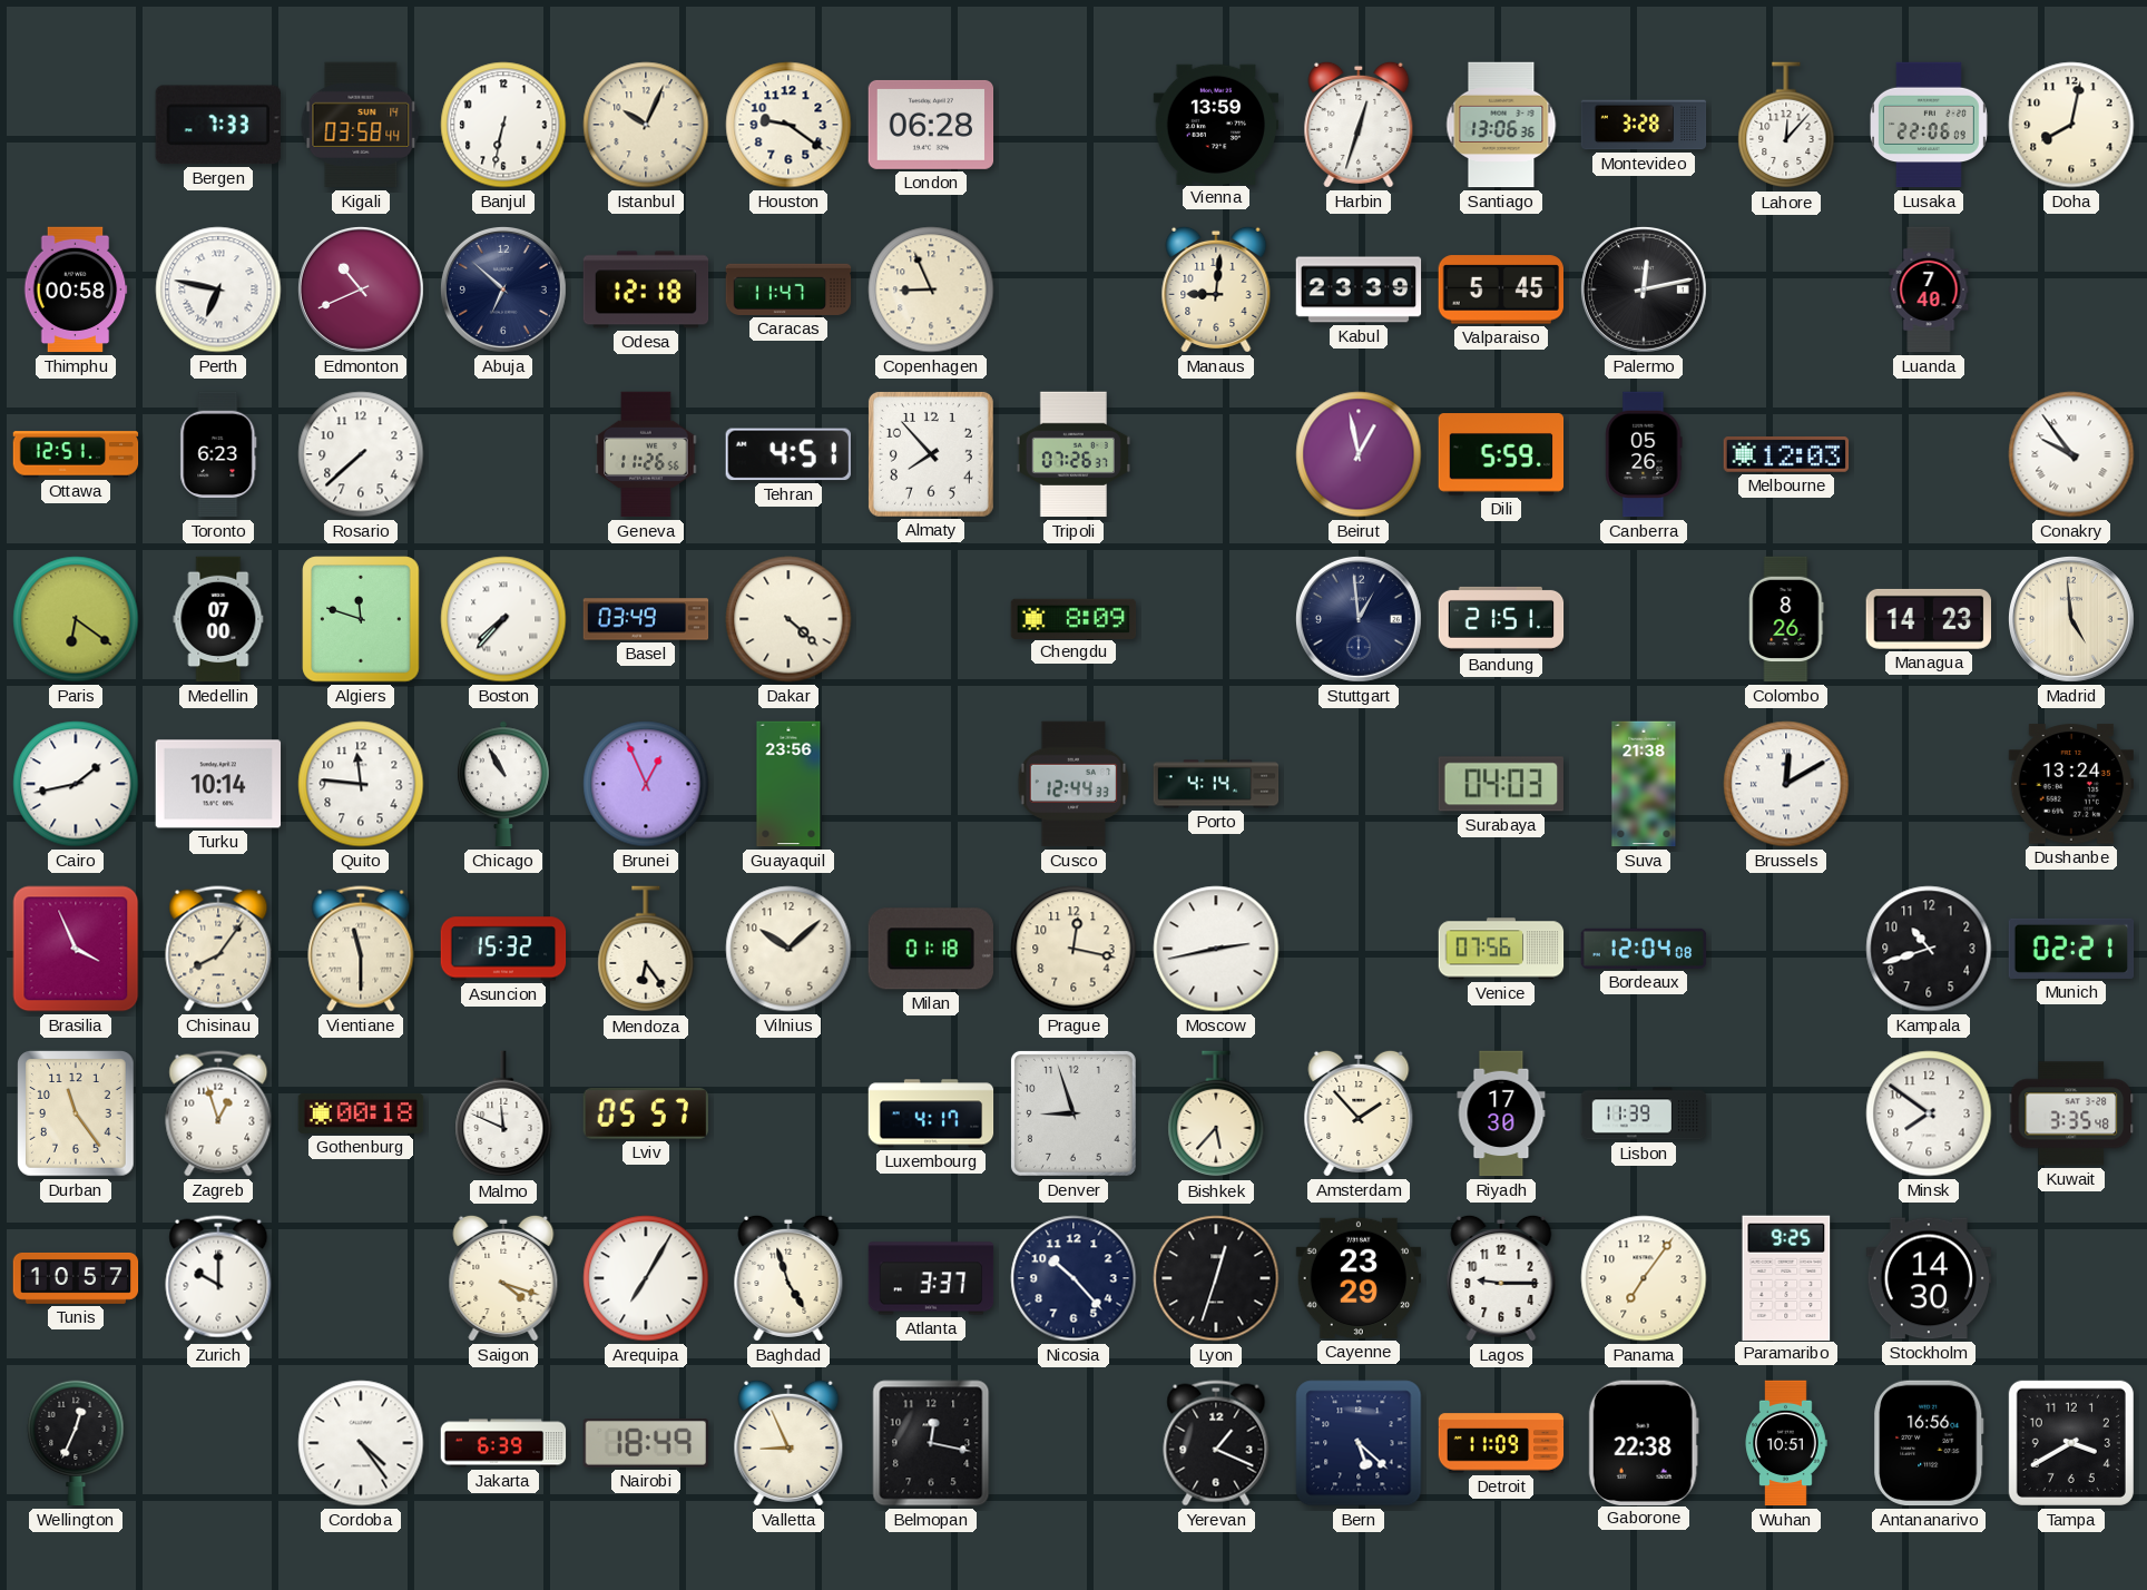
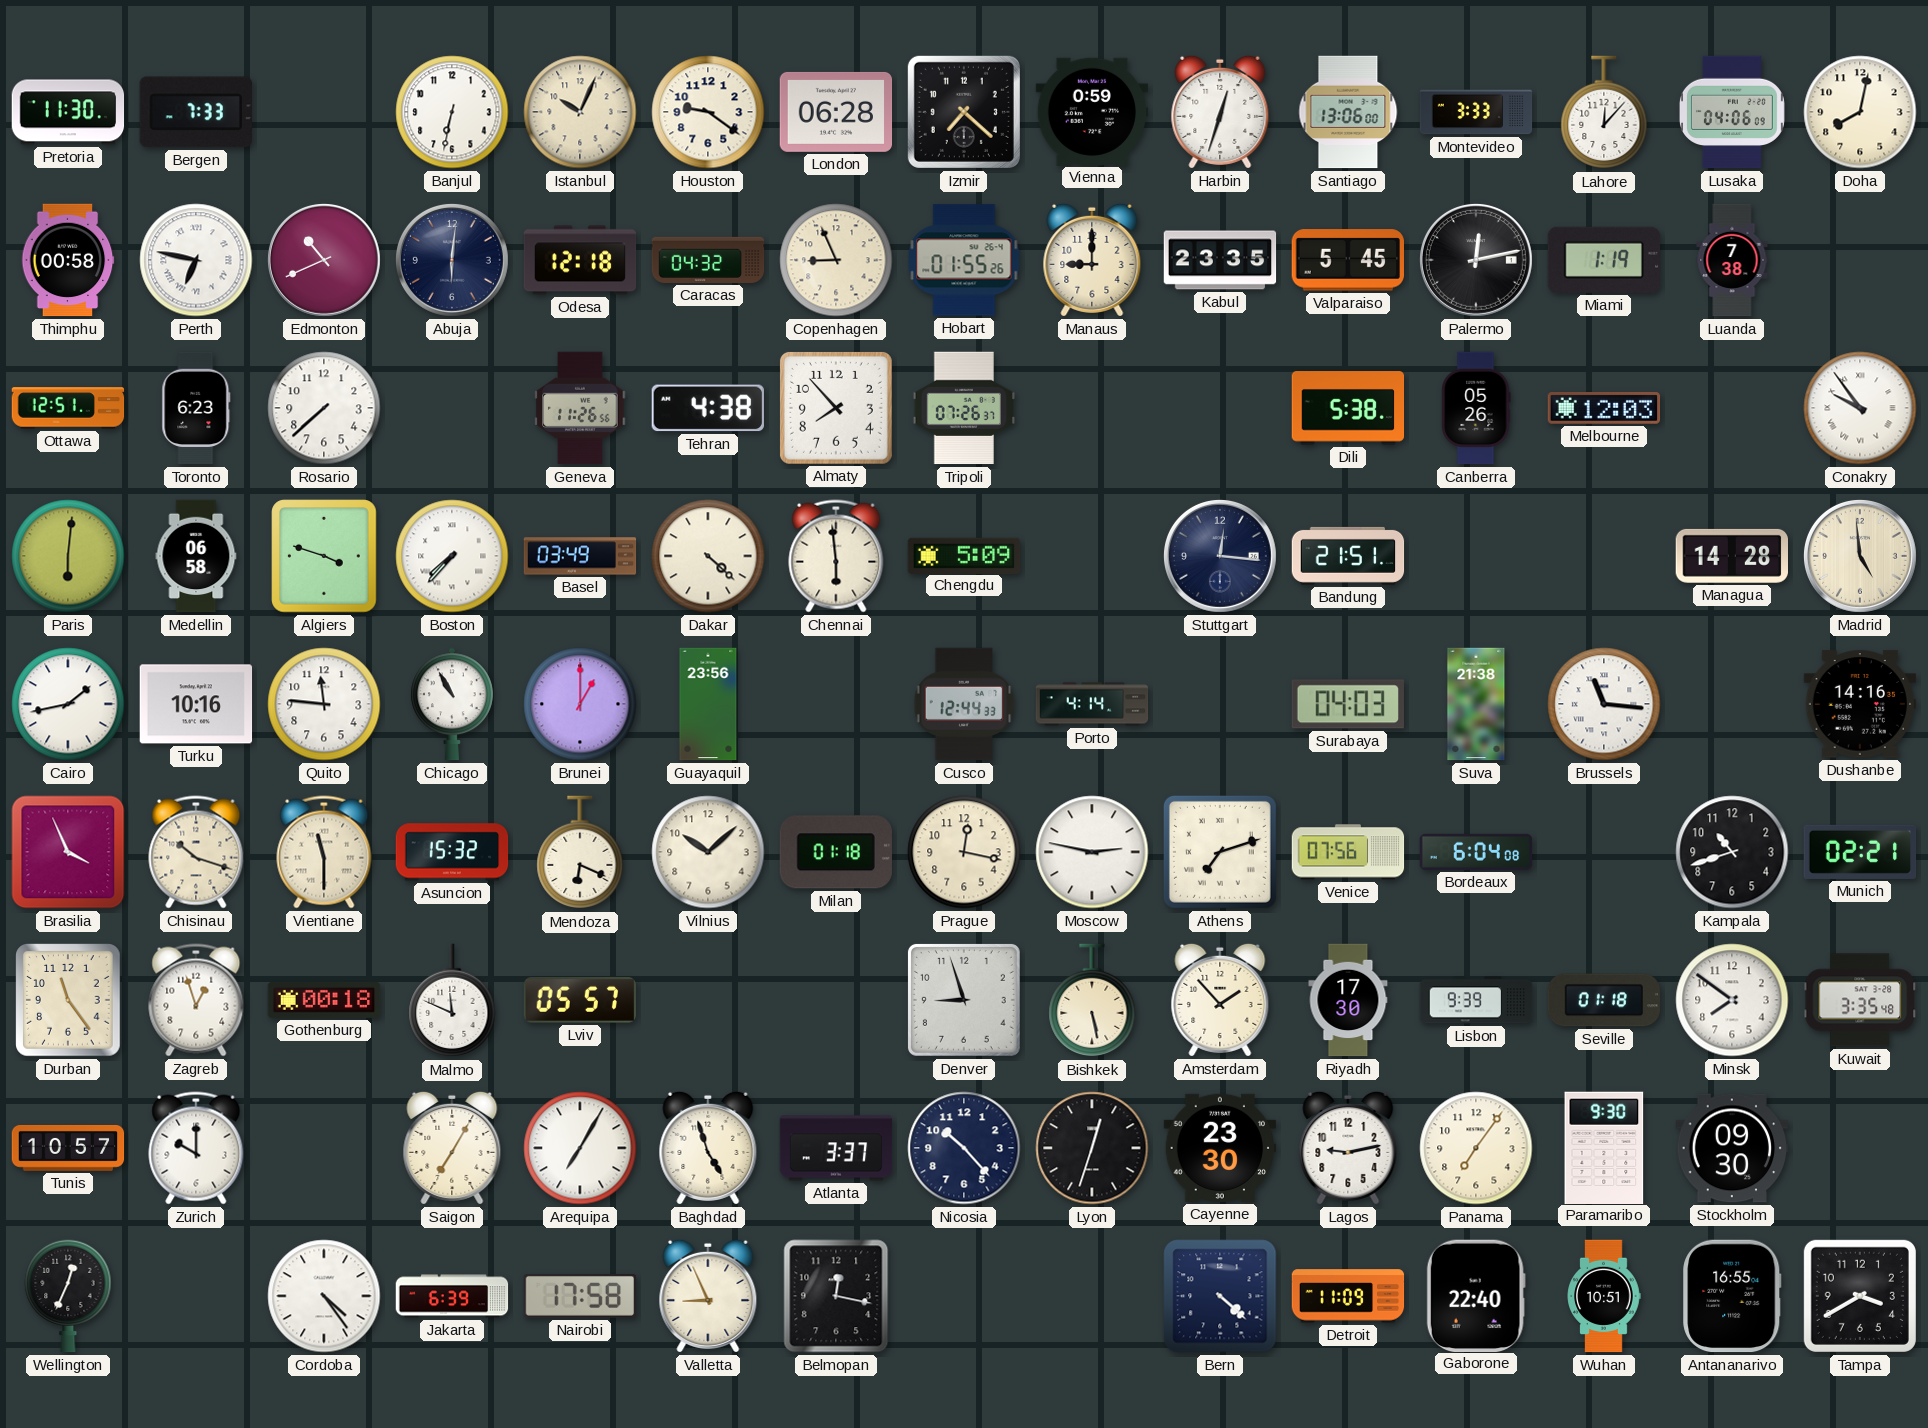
Pretoria: none -> 11:30
Kigali: 03:58 -> none
Izmir: none -> 7:22
Vienna: 13:59 -> 0:59
Santiago: 13:06:36 -> 13:06:00
Montevideo: 3:28 -> 3:33
Lusaka: 22:06 -> 04:06
Abuja: 6:52 -> 6:01
Caracas: 11:47 -> 04:32
Hobart: none -> 01:55
Manaus: 9:01 -> 9:00
Kabul: 23:39 -> 23:35
Miami: none -> 1:19
Luanda: 7:40 -> 7:38
Tehran: 4:51 -> 4:38
Beirut: 12:58 -> none
Dili: 5:59 -> 5:38
Paris: 6:21 -> 6:01
Medellin: 07:00 -> 06:58
Algiers: 11:48 -> 3:48
Chennai: none -> 5:59
Chengdu: 8:09 -> 5:09
Stuttgart: 12:59 -> 12:16
Colombo: 8:26 -> none
Managua: 14:23 -> 14:28
Turku: 10:14 -> 10:16
Brunei: 12:56 -> 1:00
Brussels: 12:10 -> 11:16
Dushanbe: 13:24 -> 14:16
Chisinau: 8:06 -> 10:18
Mendoza: 6:24 -> 6:19
Moscow: 2:43 -> 2:47
Athens: none -> 7:12
Bordeaux: 12:04 -> 6:04
Luxembourg: 4:17 -> none
Bishkek: 5:37 -> 5:28
Lisbon: 11:39 -> 9:39
Seville: none -> 01:18
Saigon: 4:18 -> 7:05
Cayenne: 23:29 -> 23:30
Lagos: 9:15 -> 9:13
Paramaribo: 9:25 -> 9:30
Stockholm: 14:30 -> 09:30
Nairobi: 18:49 -> 17:58
Yerevan: 1:19 -> none
Bern: 5:22 -> 4:22
Gaborone: 22:38 -> 22:40
Antananarivo: 16:56 -> 16:55
